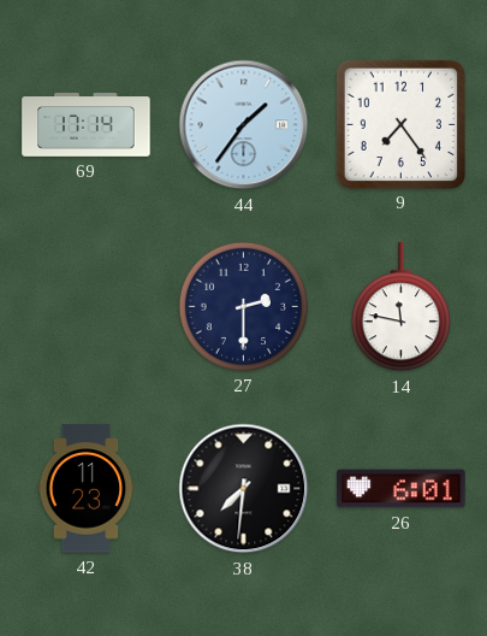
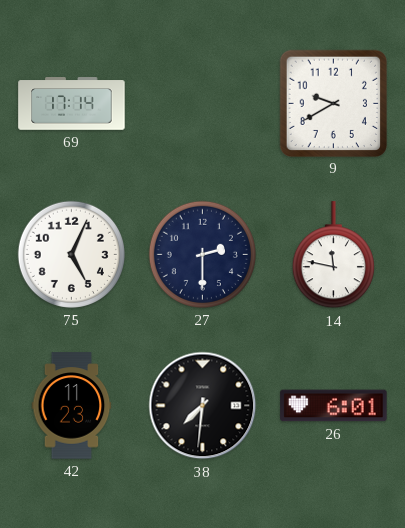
44: 1:36 -> none
9: 7:24 -> 9:40
75: none -> 5:04
